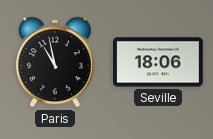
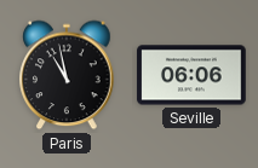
Seville: 18:06 -> 06:06
